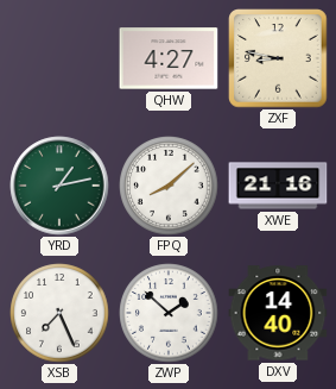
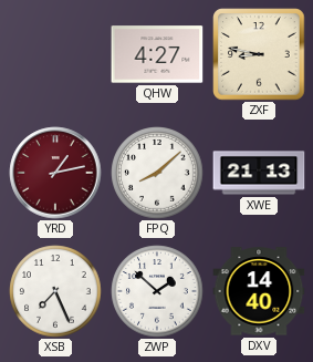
YRD dial: green -> burgundy
XWE: 21:16 -> 21:13
